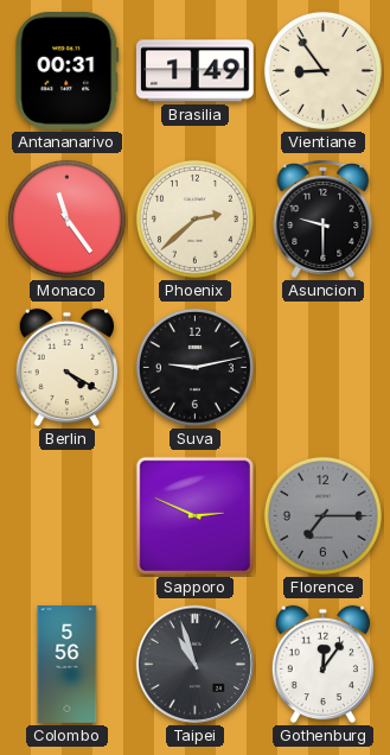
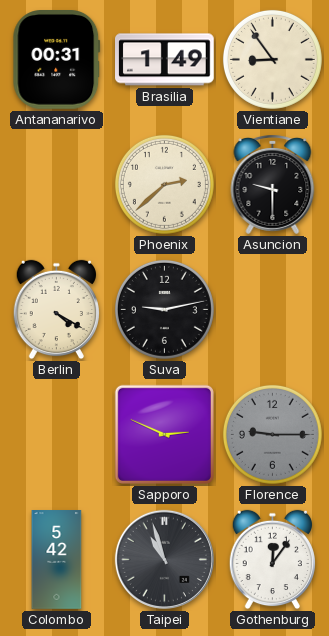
Monaco: 11:24 -> none
Florence: 7:15 -> 9:15
Colombo: 5:56 -> 5:42
